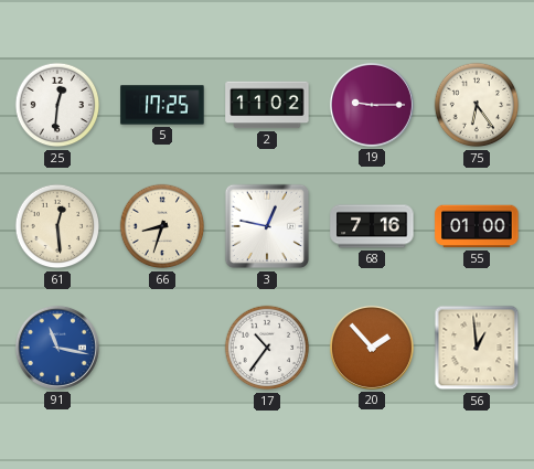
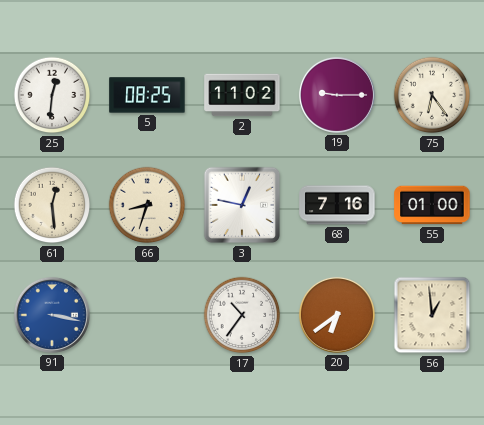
5: 17:25 -> 08:25
91: 11:17 -> 3:17
20: 1:53 -> 6:39
